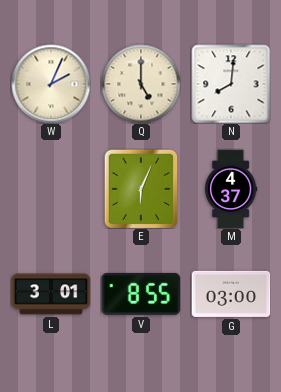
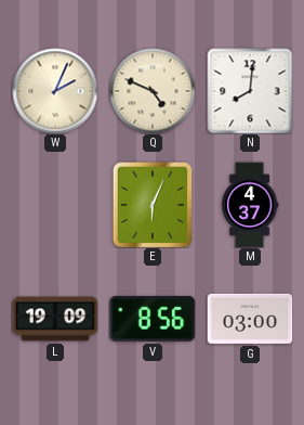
Q: 5:00 -> 4:49
L: 3:01 -> 19:09
V: 8:55 -> 8:56
